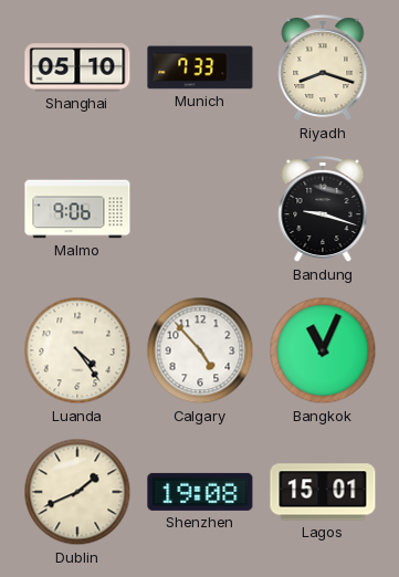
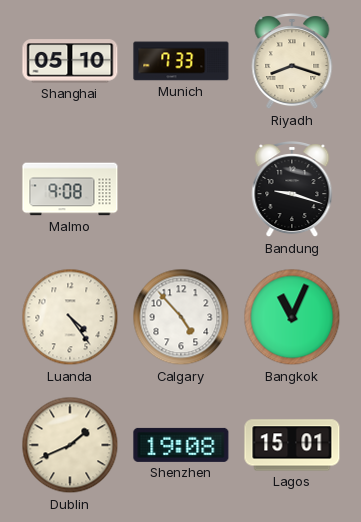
Malmo: 9:06 -> 9:08
